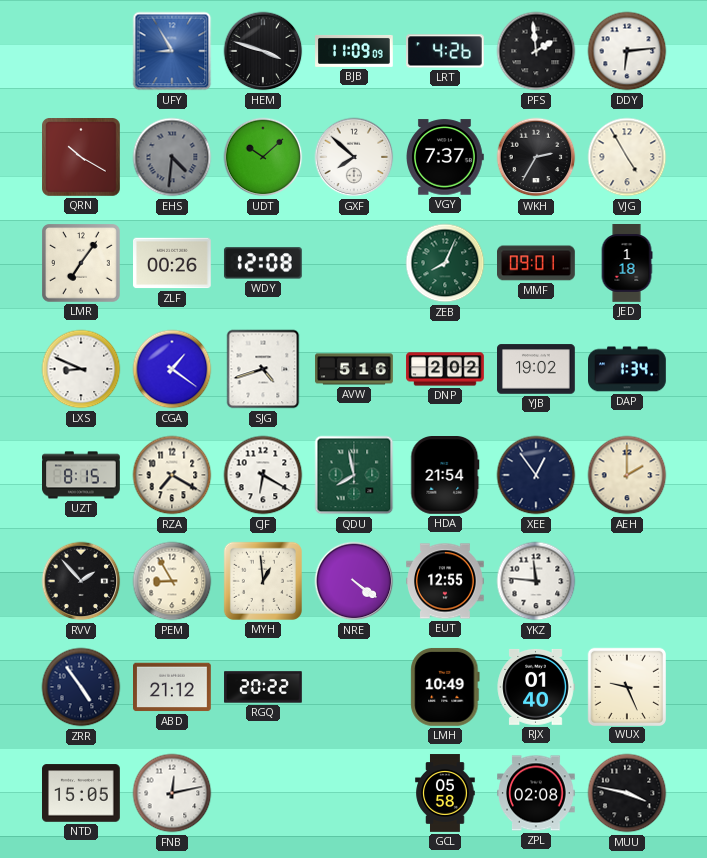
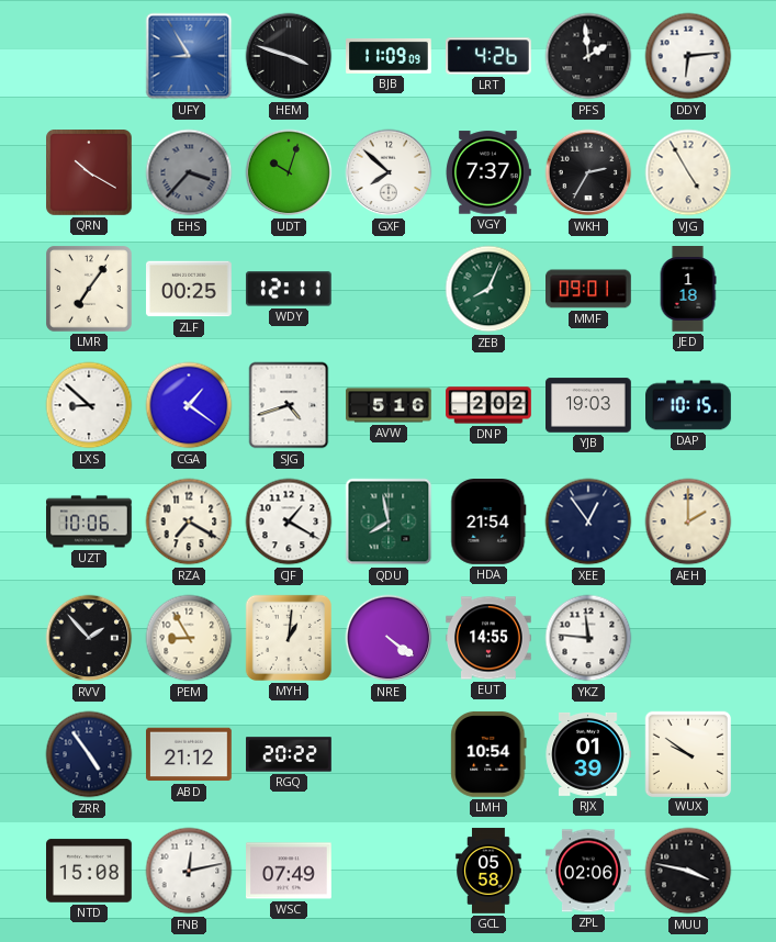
EHS: 4:31 -> 3:37
UDT: 10:08 -> 10:03
ZLF: 00:26 -> 00:25
WDY: 12:08 -> 12:11
LXS: 8:49 -> 8:52
YJB: 19:02 -> 19:03
DAP: 1:34 -> 10:15
UZT: 8:15 -> 10:06
CJF: 6:20 -> 1:20
MYH: 12:59 -> 1:01
EUT: 12:55 -> 14:55
LMH: 10:49 -> 10:54
RJX: 01:40 -> 01:39
WUX: 9:26 -> 9:51
NTD: 15:05 -> 15:08
WSC: none -> 07:49
ZPL: 02:08 -> 02:06
